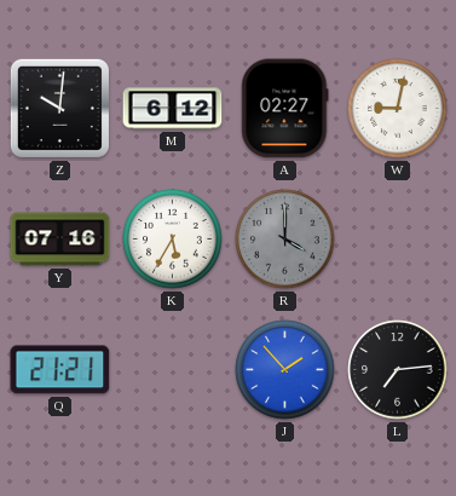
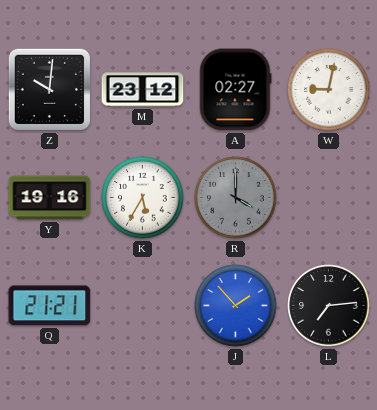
M: 6:12 -> 23:12
Y: 07:16 -> 19:16
